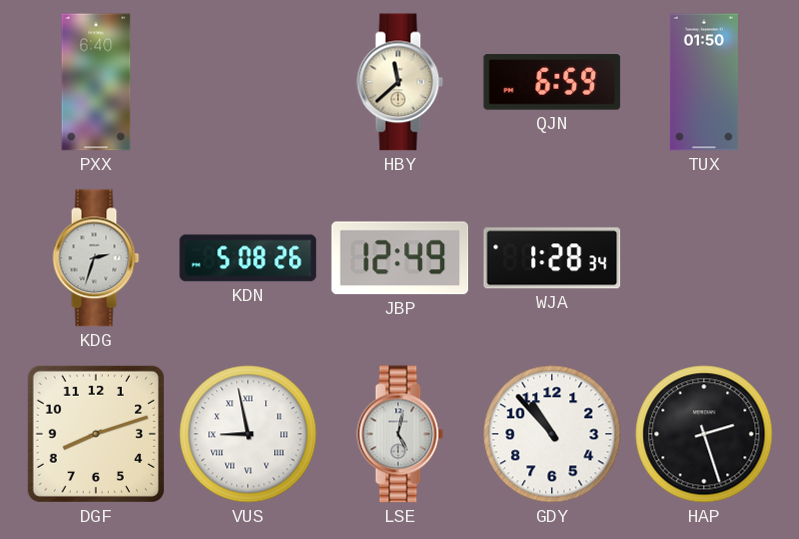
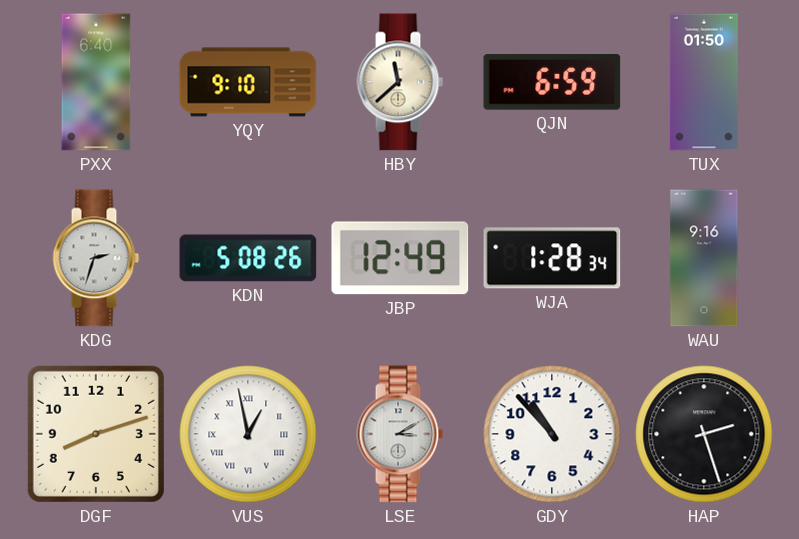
YQY: none -> 9:10
WAU: none -> 9:16
VUS: 8:58 -> 12:58
LSE: 5:02 -> 3:10
